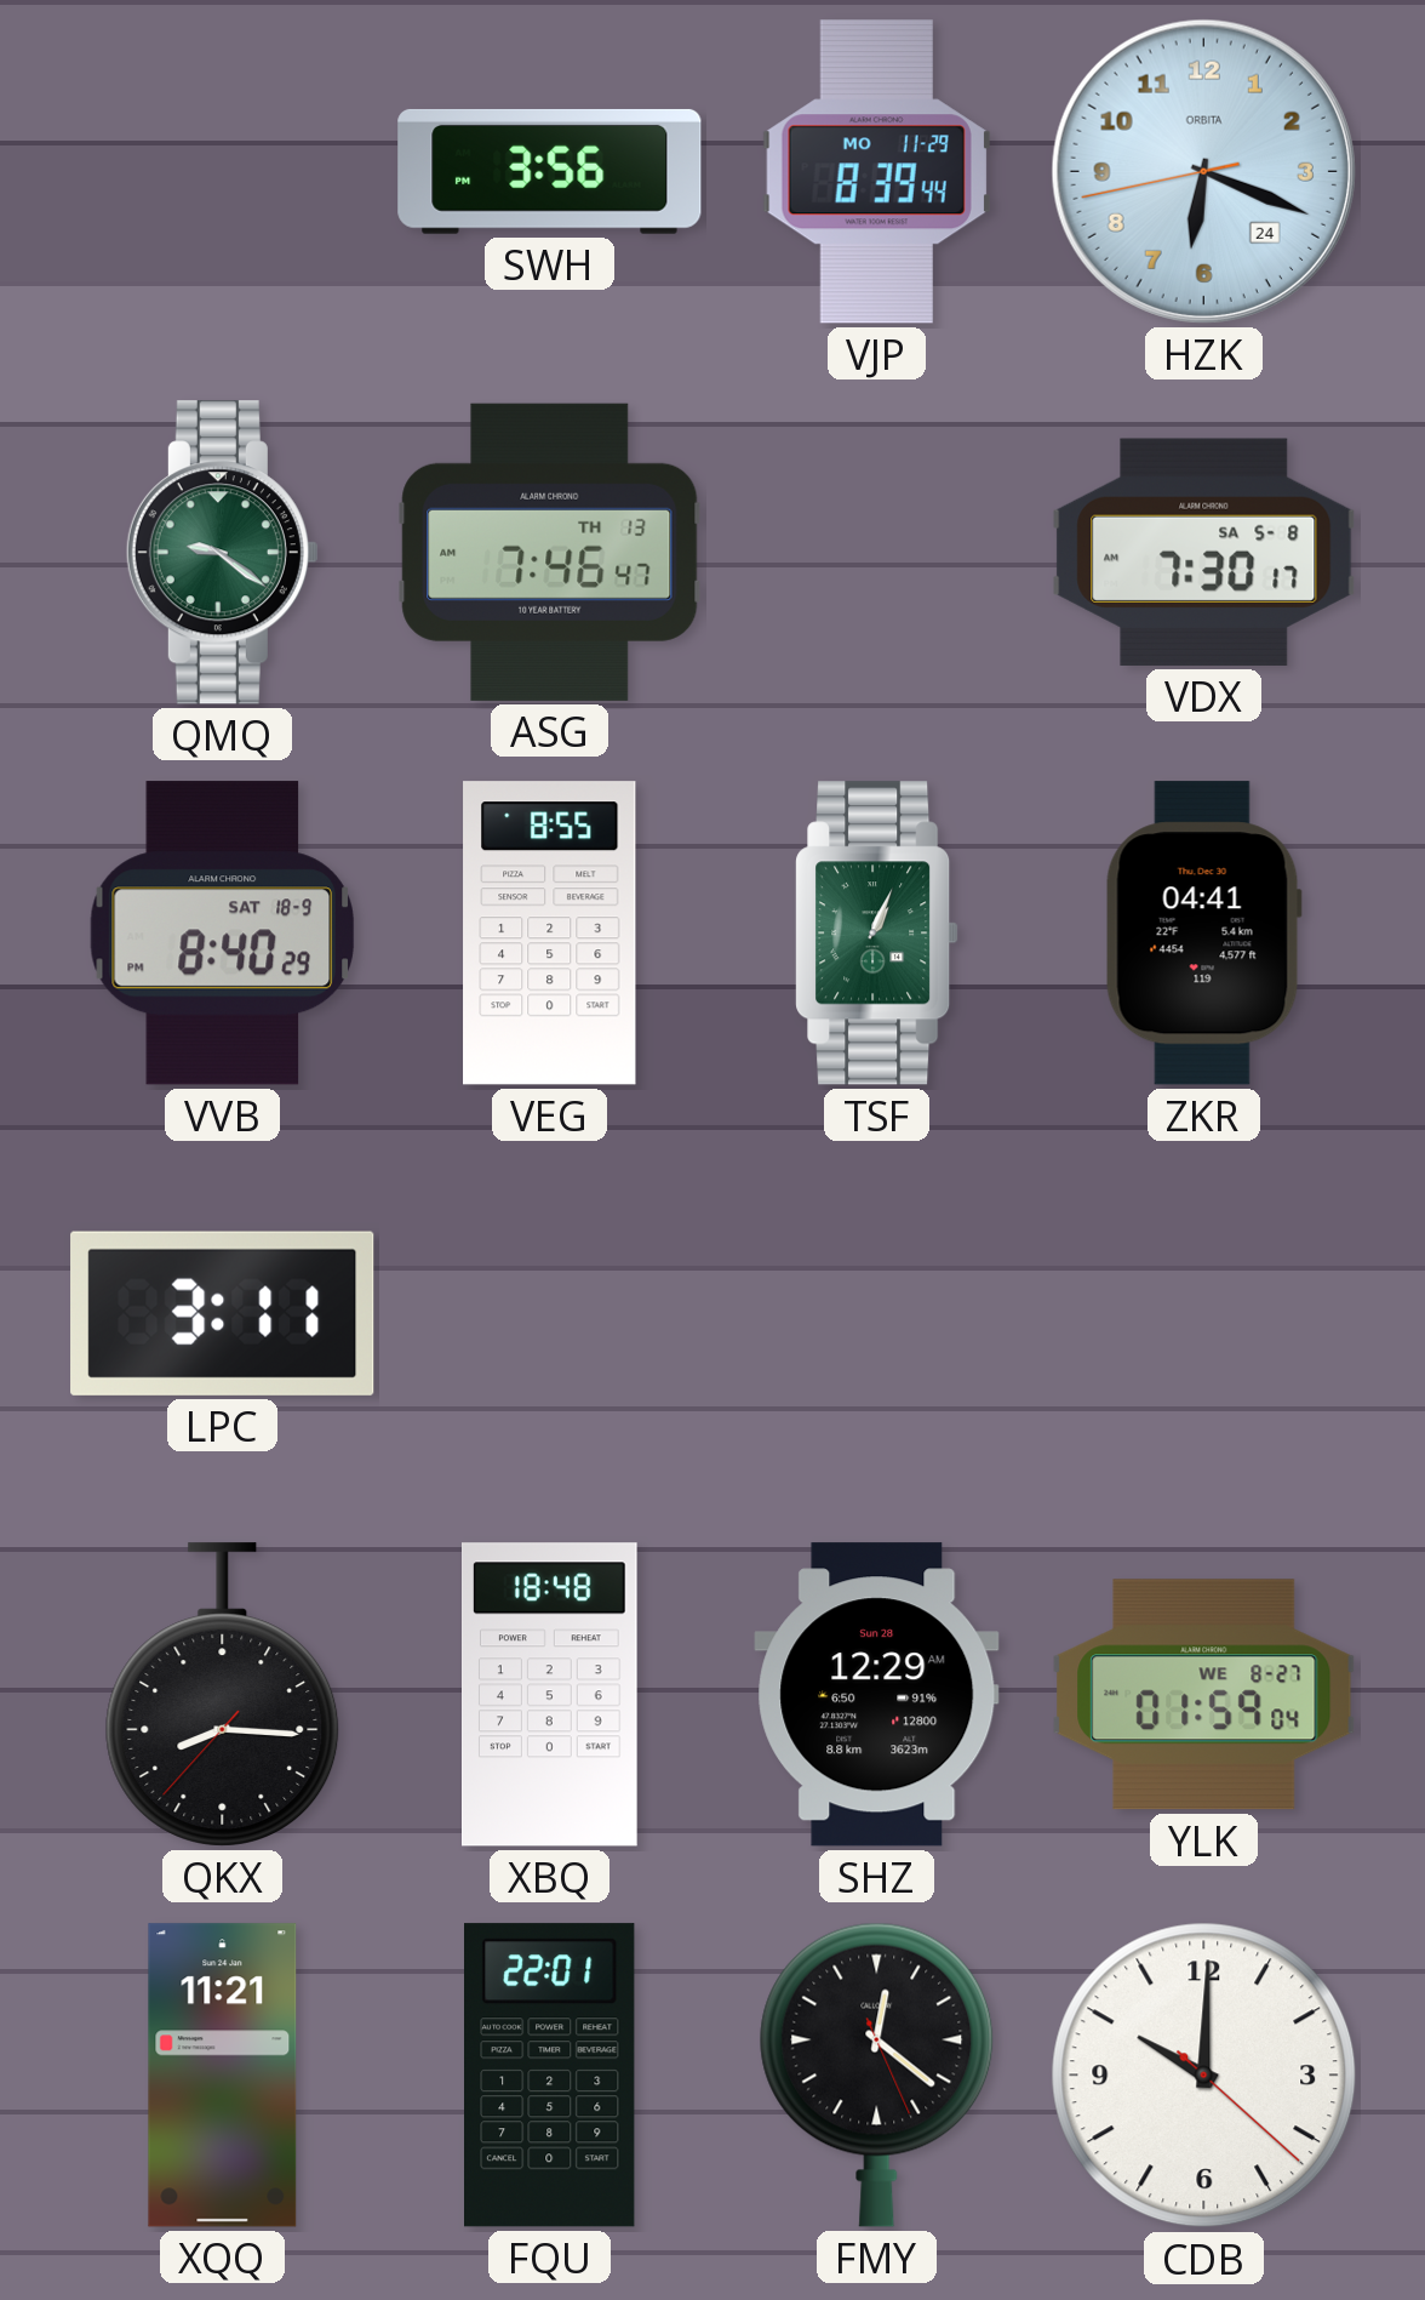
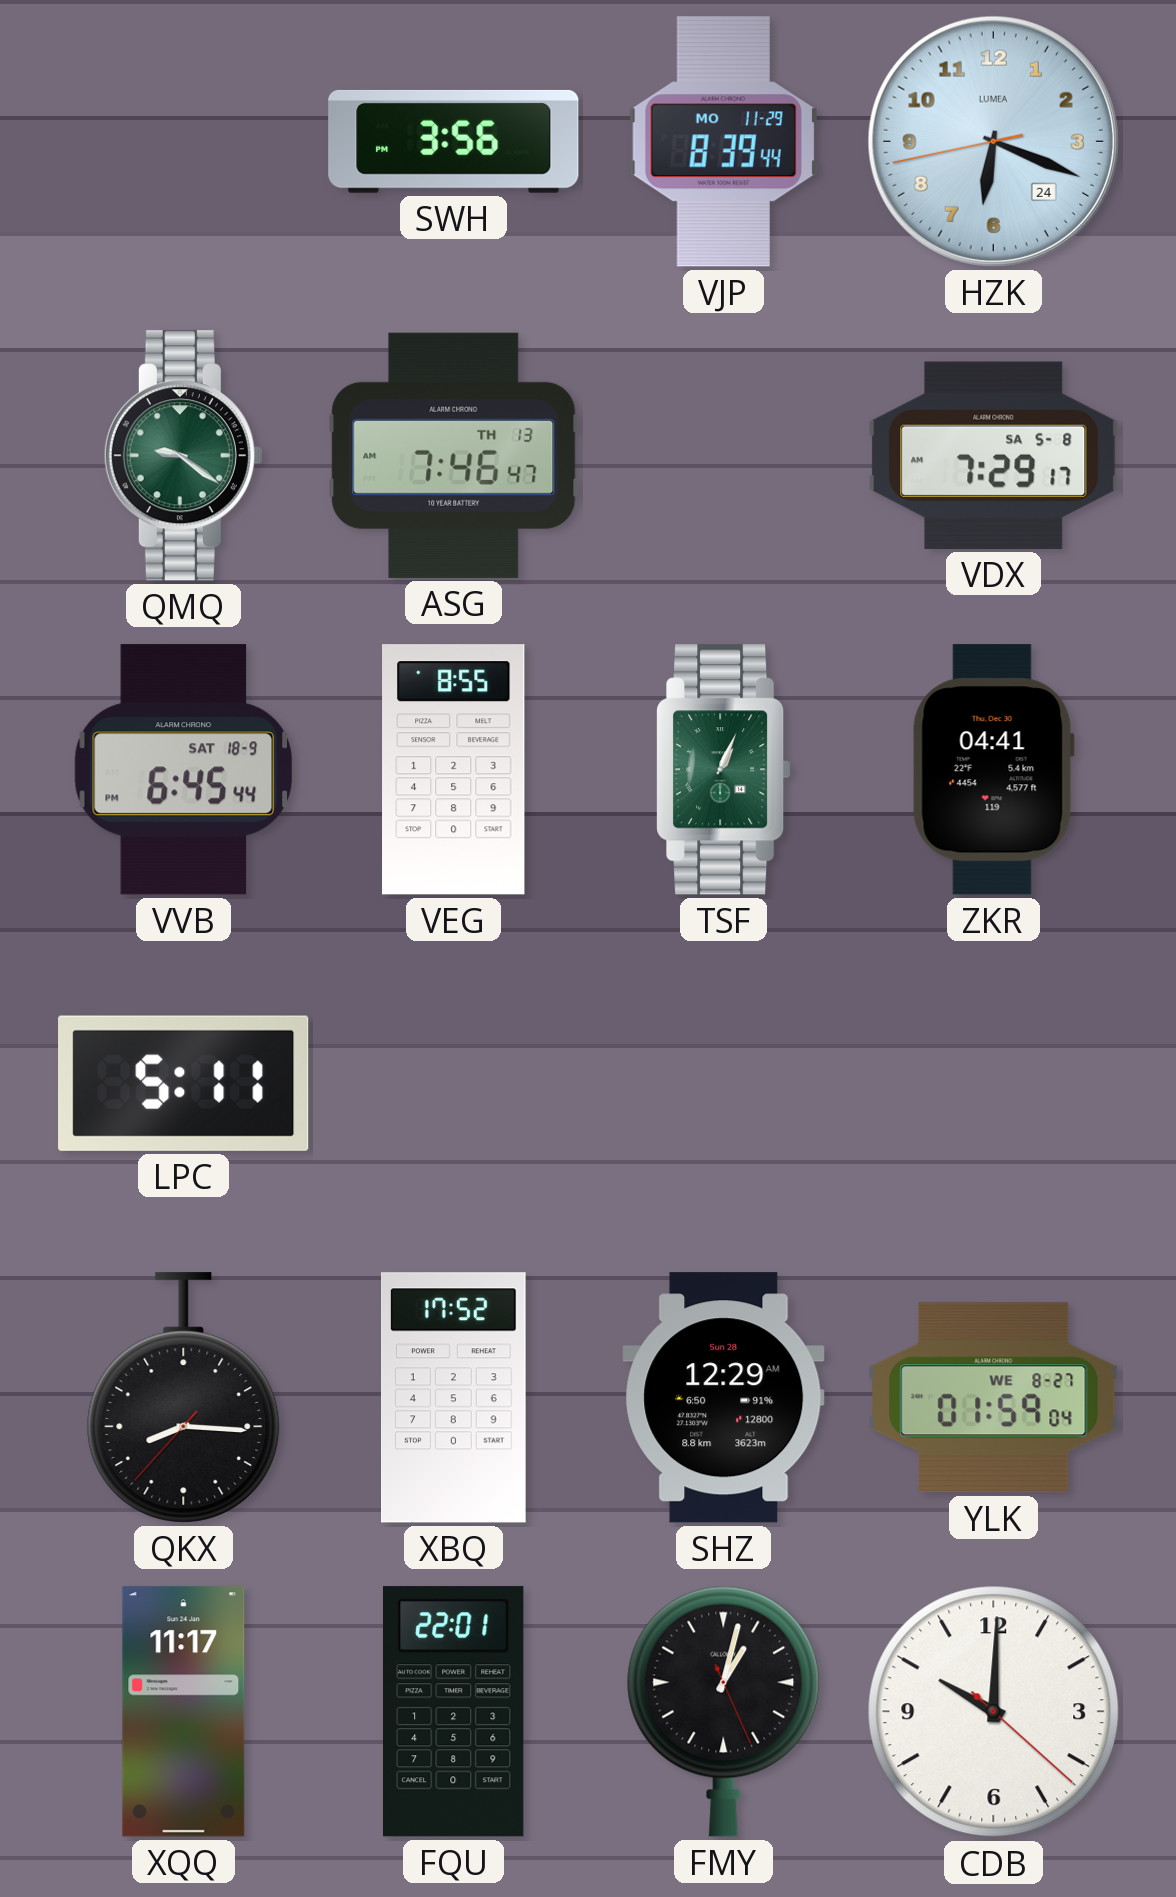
HZK brand: ORBITA -> LUMEA
VDX: 7:30 -> 7:29
VVB: 8:40 -> 6:45
LPC: 3:11 -> 5:11
XBQ: 18:48 -> 17:52
XQQ: 11:21 -> 11:17
FMY: 12:21 -> 1:02
